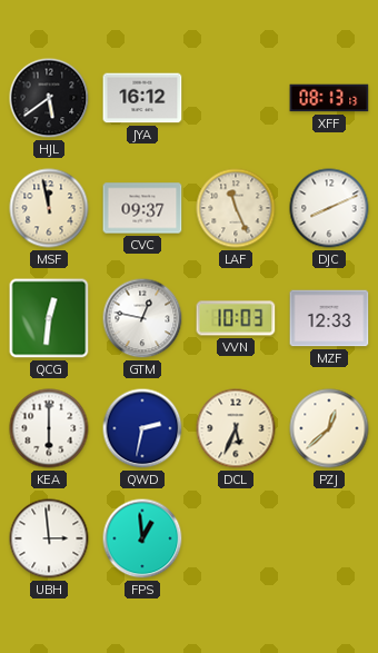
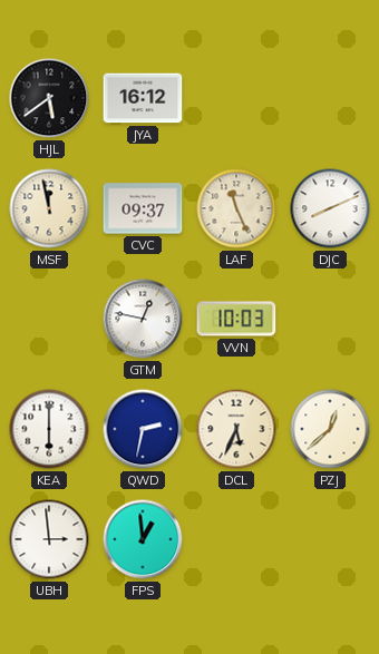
XFF: 08:13 -> none
QCG: 12:31 -> none
MZF: 12:33 -> none
